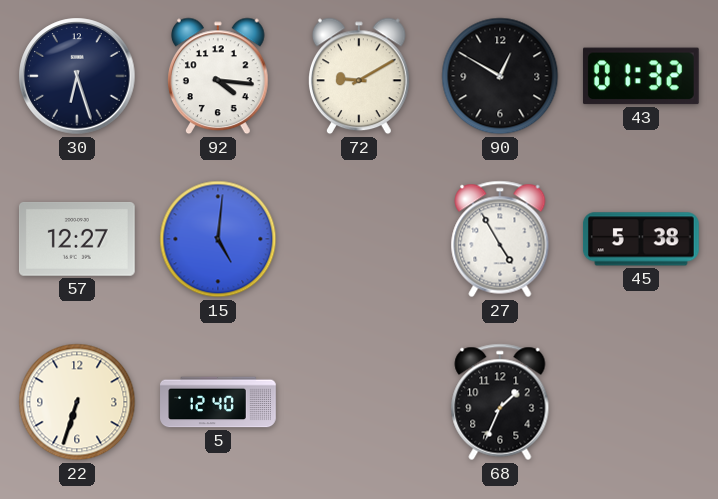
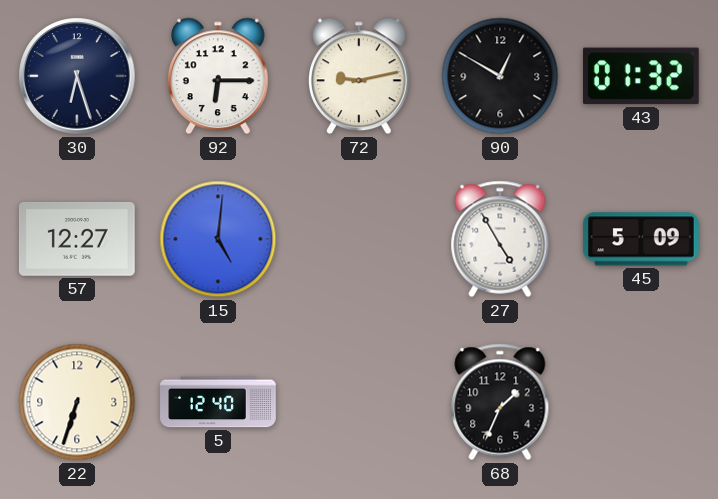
92: 4:16 -> 6:15
72: 9:10 -> 9:13
45: 5:38 -> 5:09
